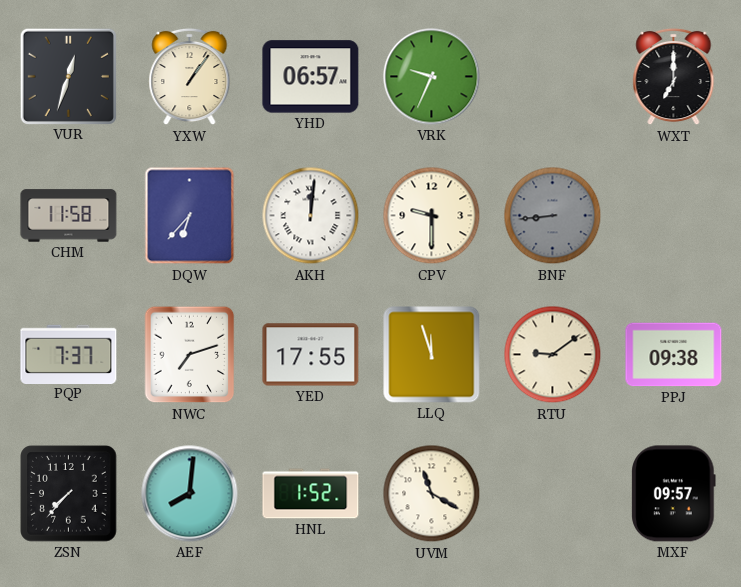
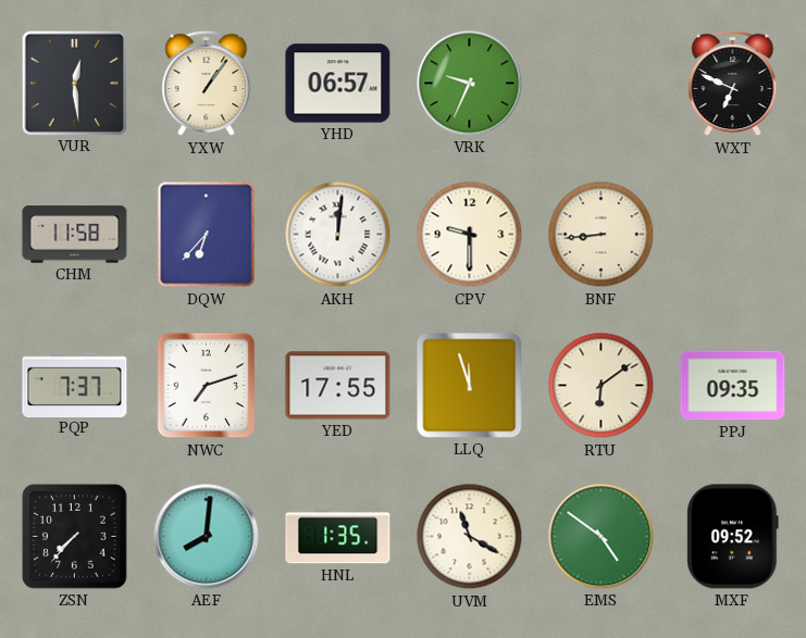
VUR: 12:33 -> 12:29
WXT: 7:00 -> 6:49
BNF dial: grey -> cream
RTU: 9:09 -> 6:09
PPJ: 09:38 -> 09:35
HNL: 1:52 -> 1:35
EMS: none -> 4:51
MXF: 09:57 -> 09:52
